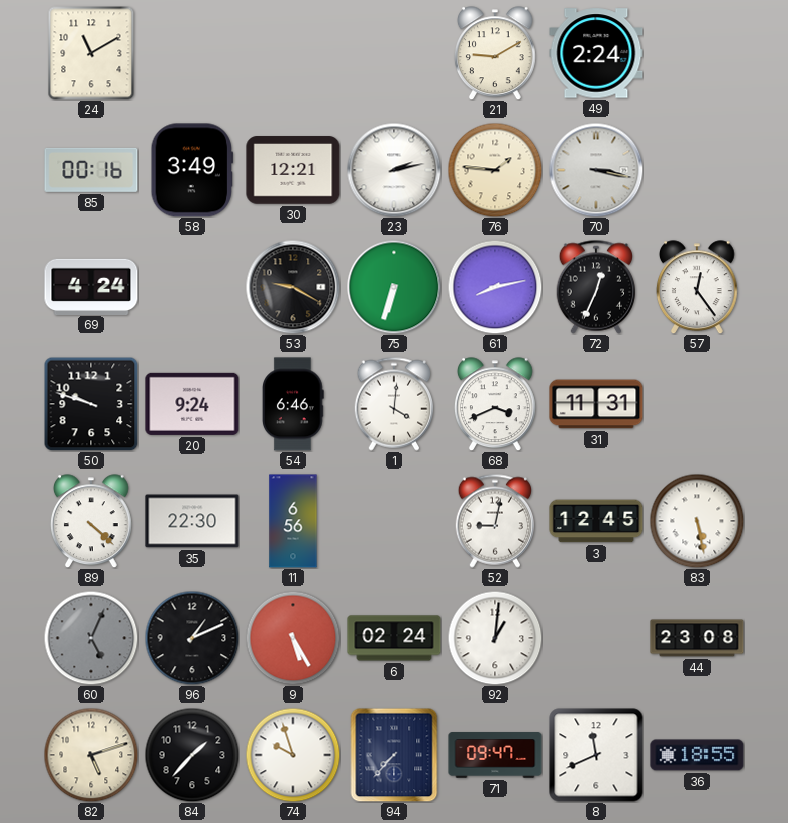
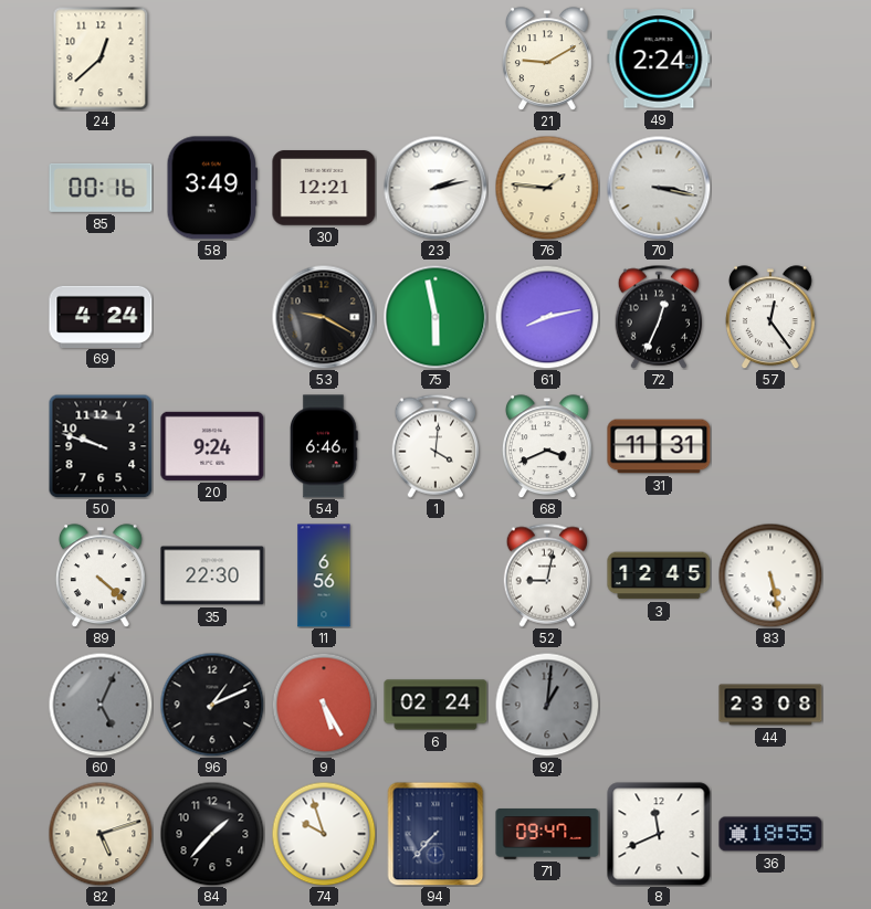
24: 11:10 -> 12:38
75: 6:33 -> 5:58
92 dial: white -> grey
